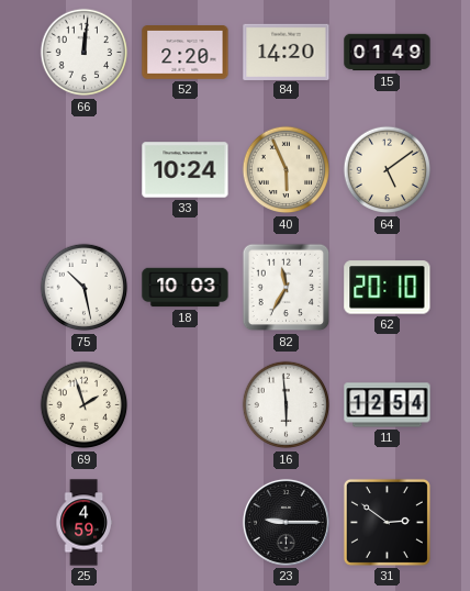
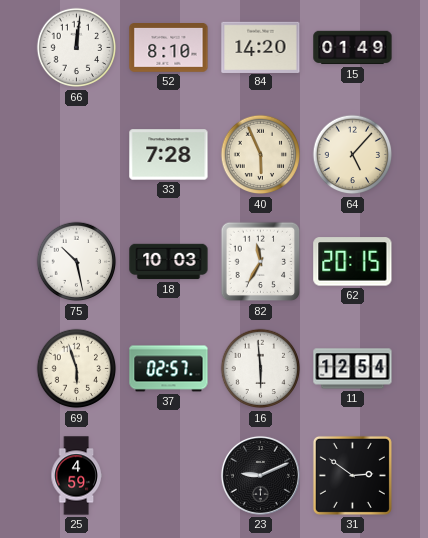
52: 2:20 -> 8:10
33: 10:24 -> 7:28
64: 5:09 -> 5:07
62: 20:10 -> 20:15
69: 1:57 -> 5:57
37: none -> 02:57
23: 9:15 -> 9:11
